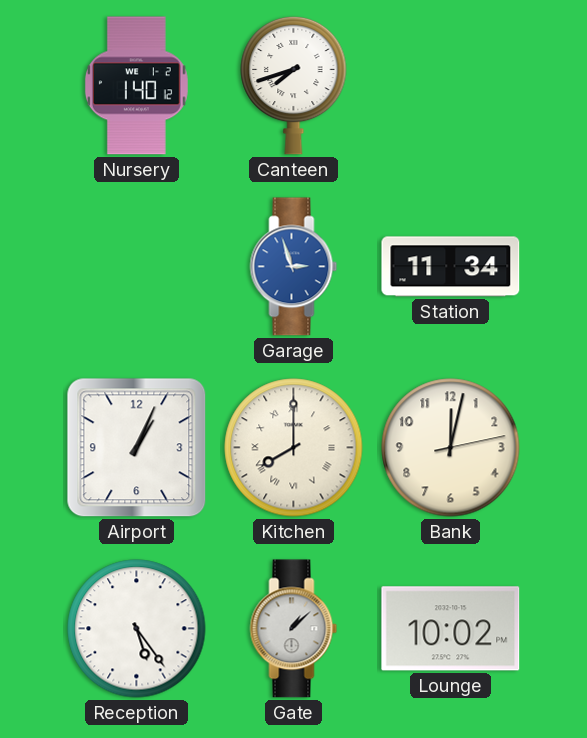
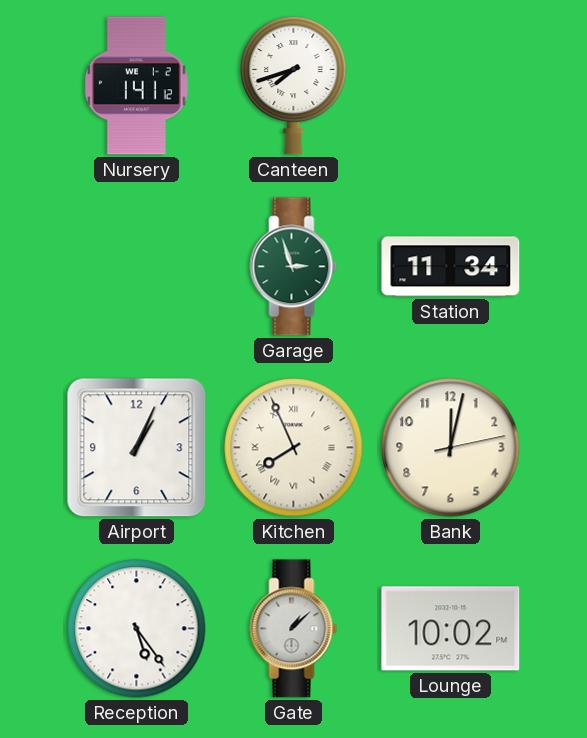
Nursery: 1:40 -> 1:41
Garage dial: blue -> green
Kitchen: 8:00 -> 7:56
